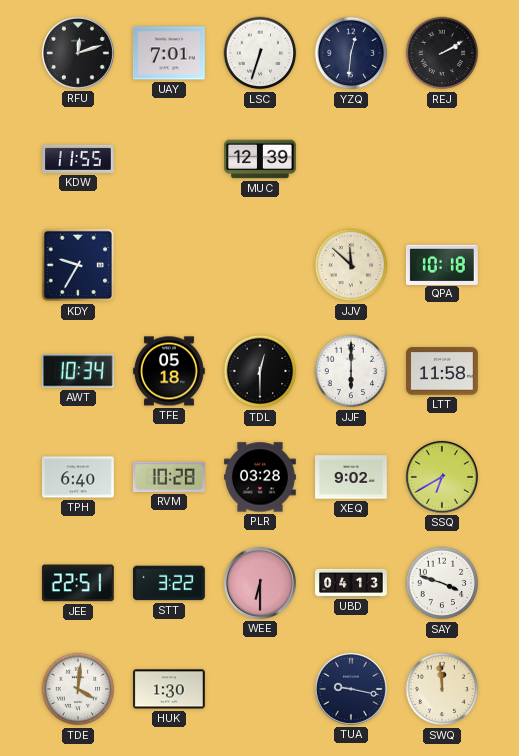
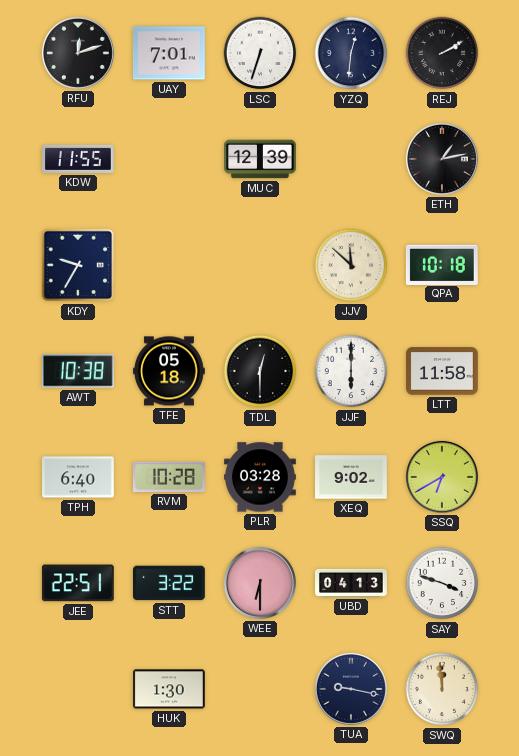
ETH: none -> 1:13
AWT: 10:34 -> 10:38
TDE: 4:01 -> none
